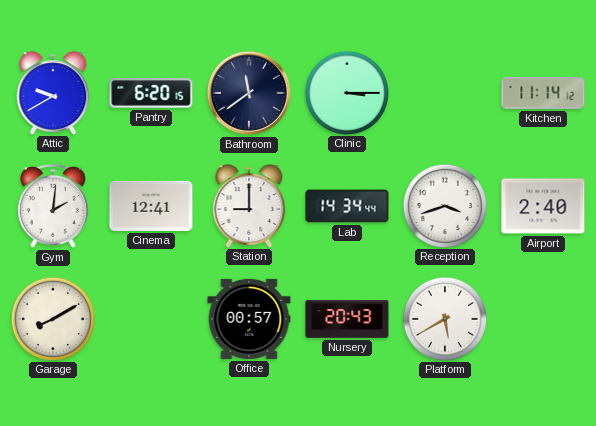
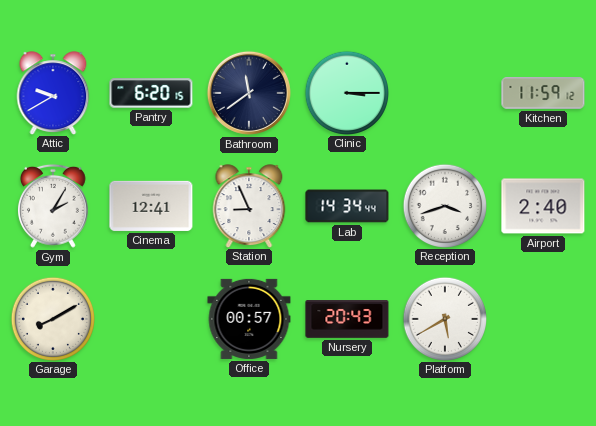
Kitchen: 11:14 -> 11:59
Gym: 2:01 -> 2:05
Station: 9:00 -> 8:56
